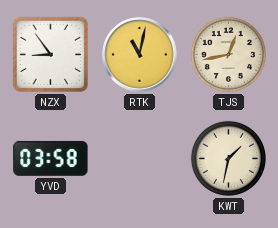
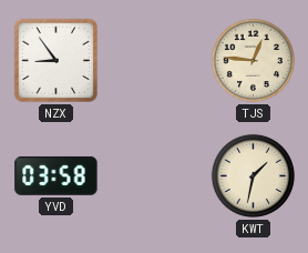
RTK: 11:02 -> none
TJS: 12:43 -> 12:46
